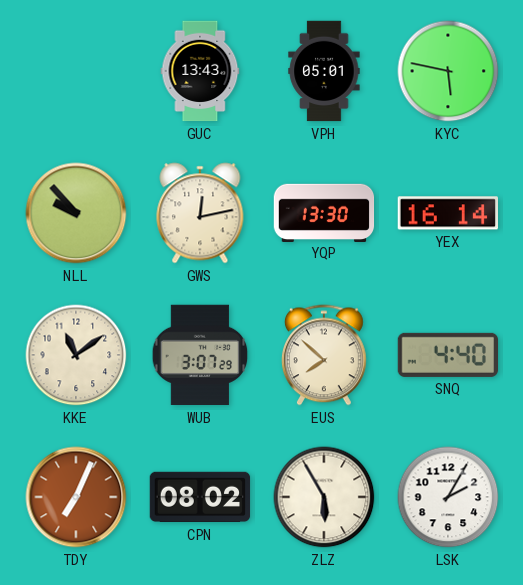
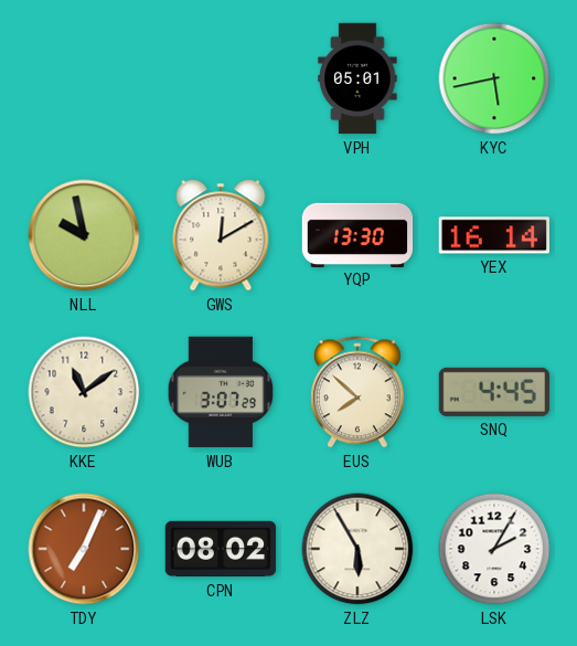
GUC: 13:43 -> none
KYC: 5:47 -> 5:43
NLL: 9:53 -> 9:58
GWS: 12:13 -> 12:10
SNQ: 4:40 -> 4:45
